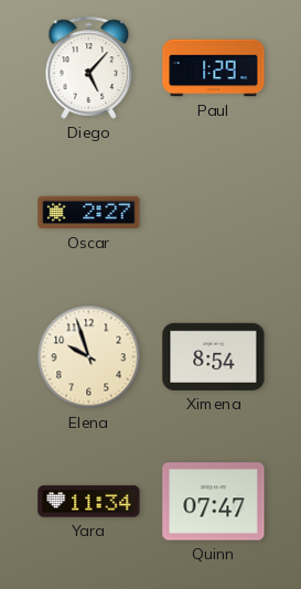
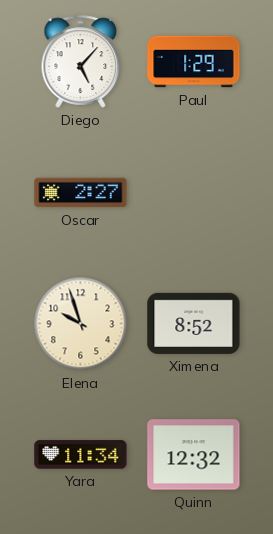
Ximena: 8:54 -> 8:52
Quinn: 07:47 -> 12:32
